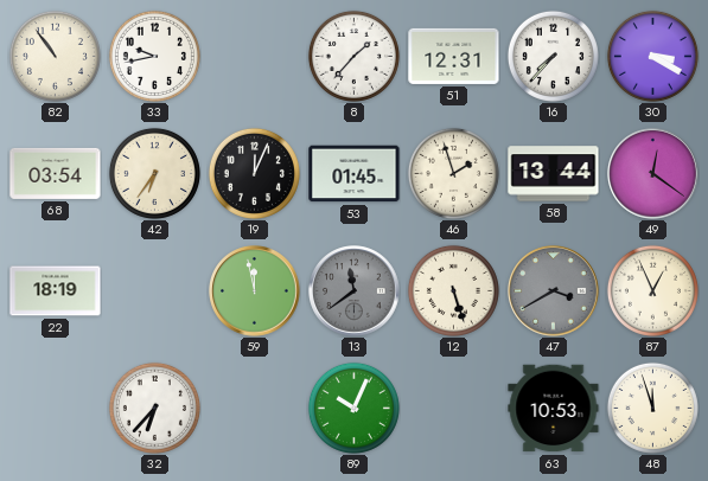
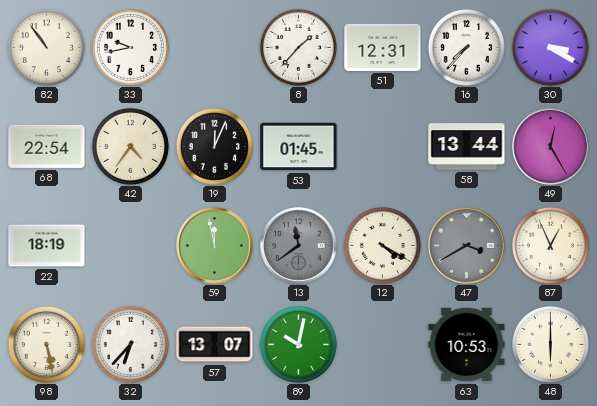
68: 03:54 -> 22:54
42: 6:36 -> 4:36
46: 1:57 -> none
49: 12:21 -> 12:25
12: 5:27 -> 4:20
98: none -> 5:28
57: none -> 13:07
89: 10:04 -> 10:02
48: 11:57 -> 6:00
